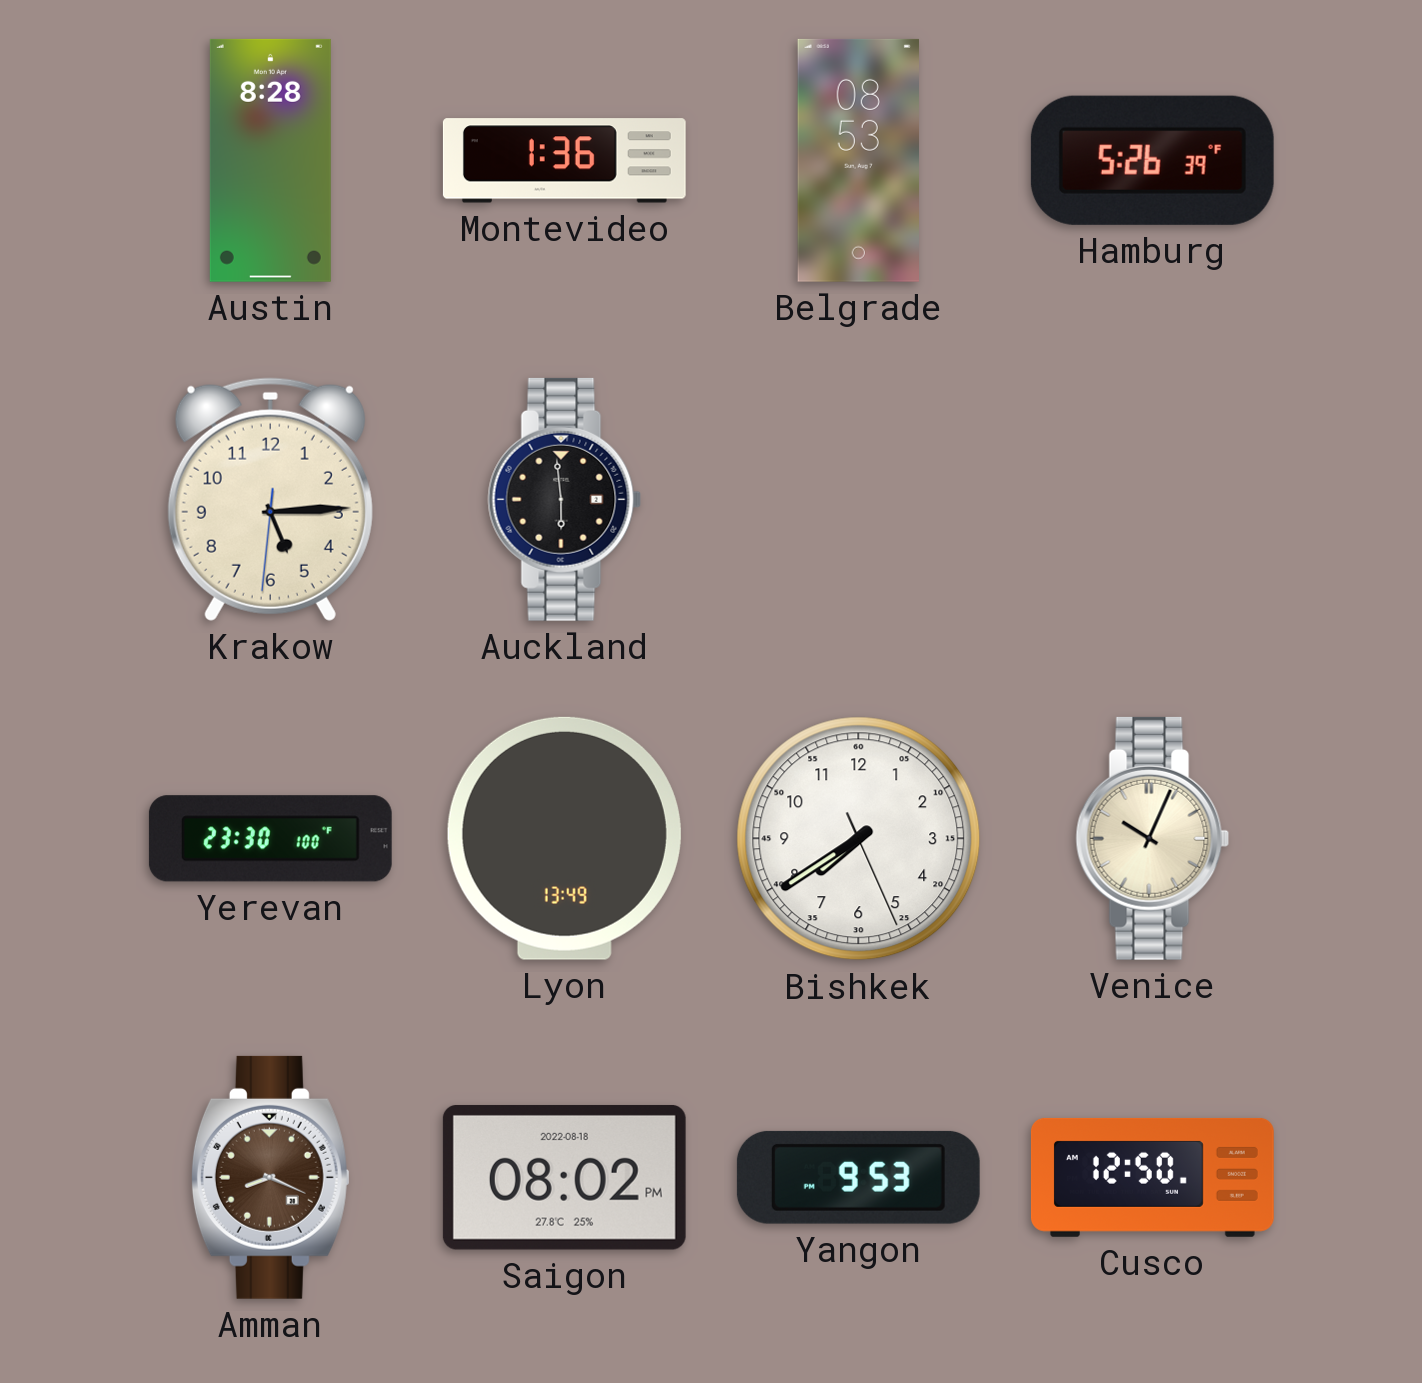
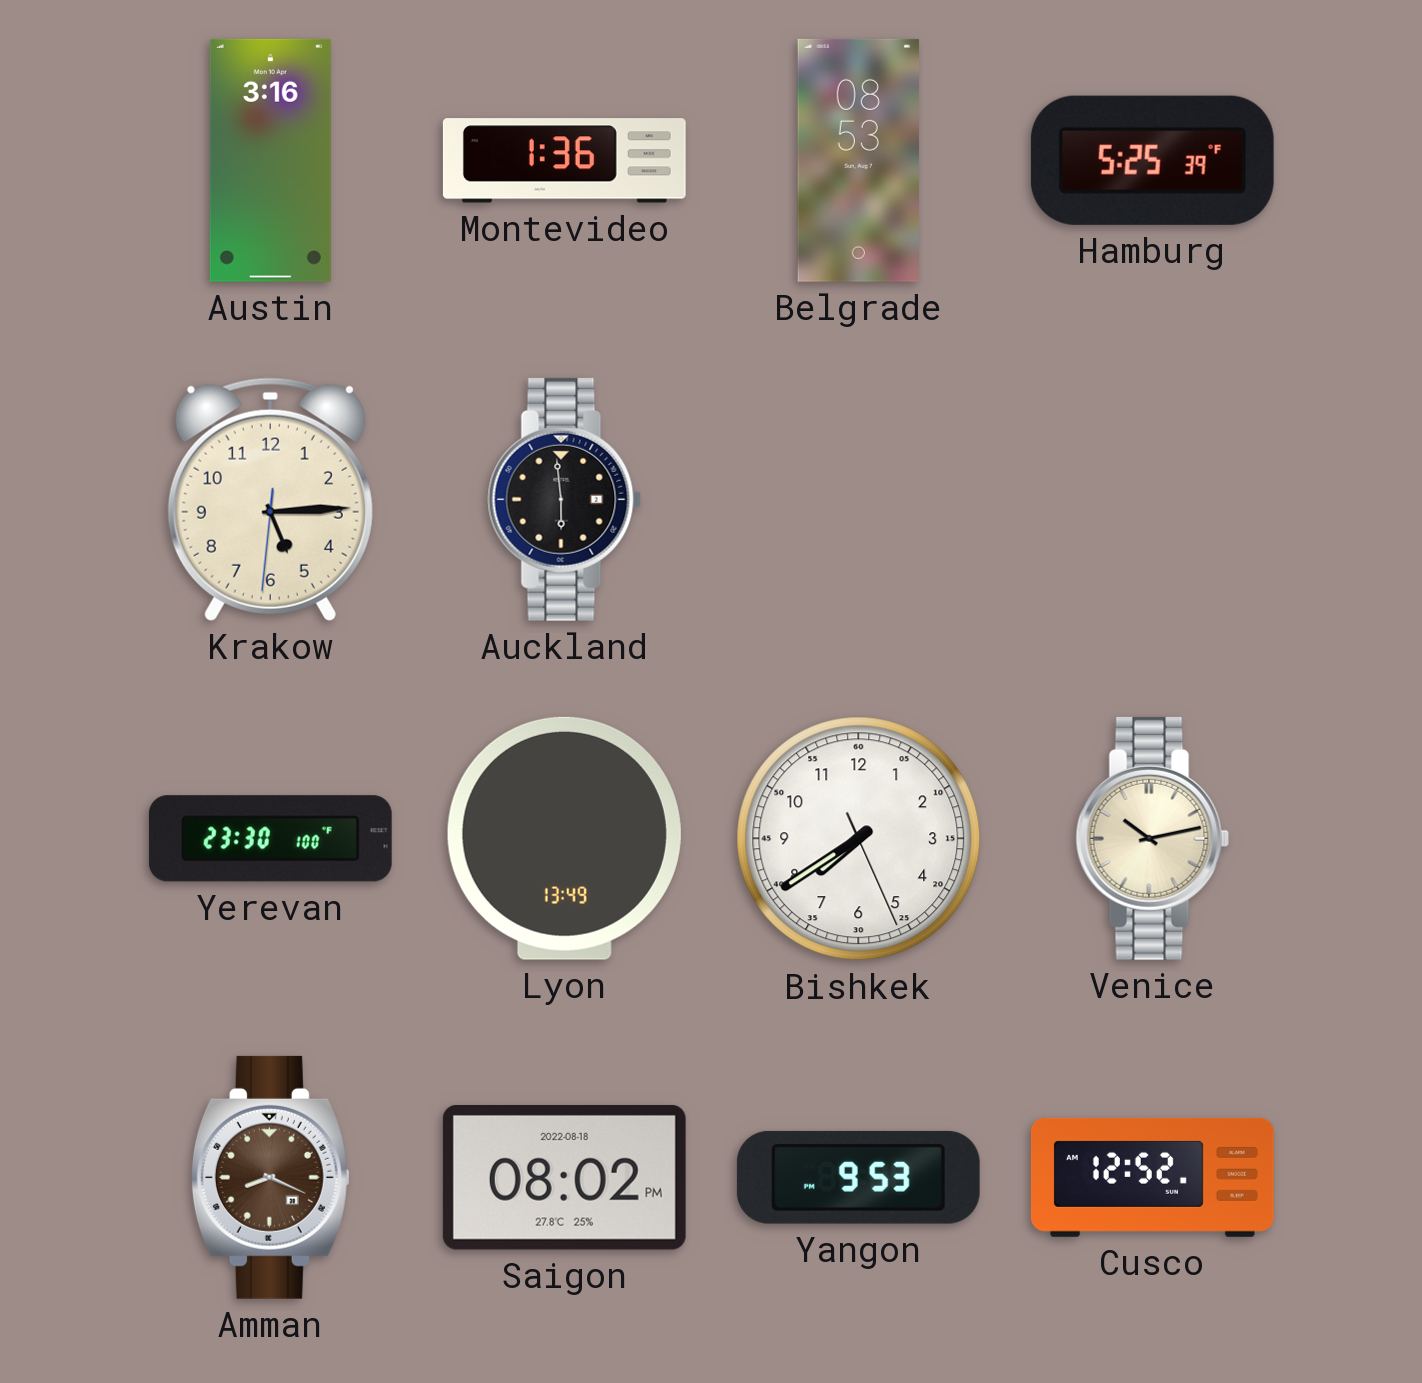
Austin: 8:28 -> 3:16
Hamburg: 5:26 -> 5:25
Venice: 10:04 -> 10:13
Cusco: 12:50 -> 12:52
